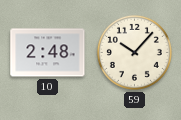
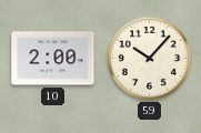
10: 2:48 -> 2:00
